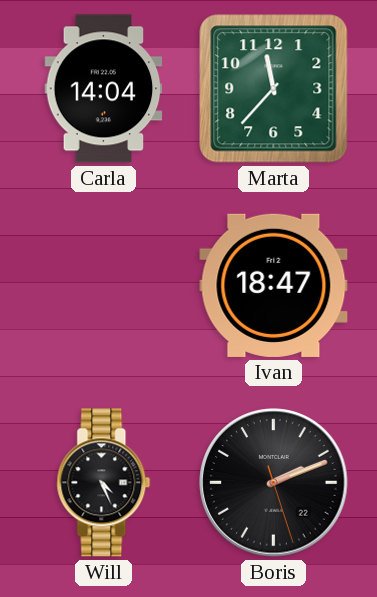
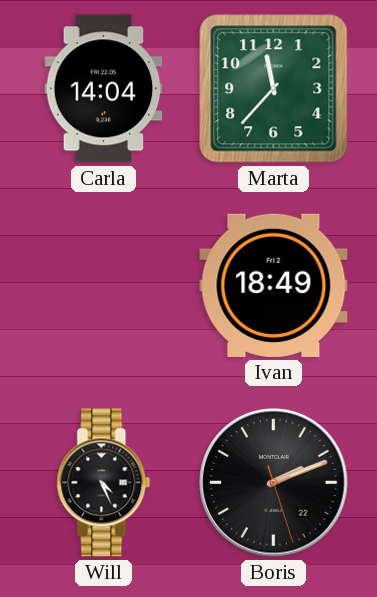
Ivan: 18:47 -> 18:49
